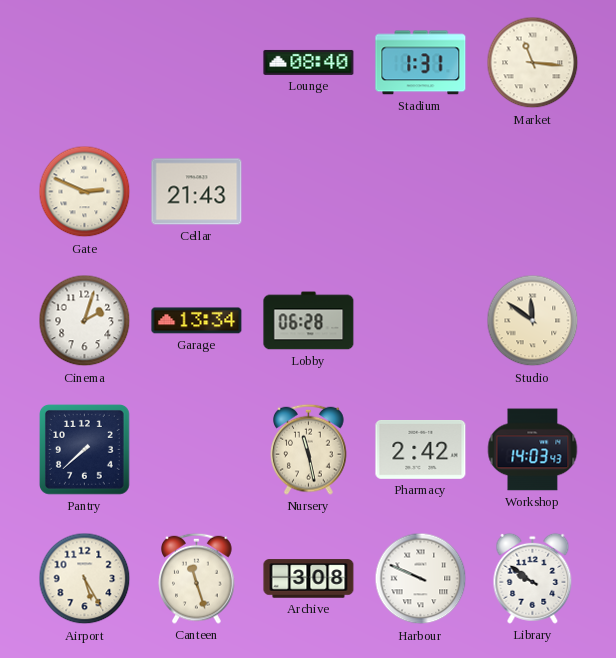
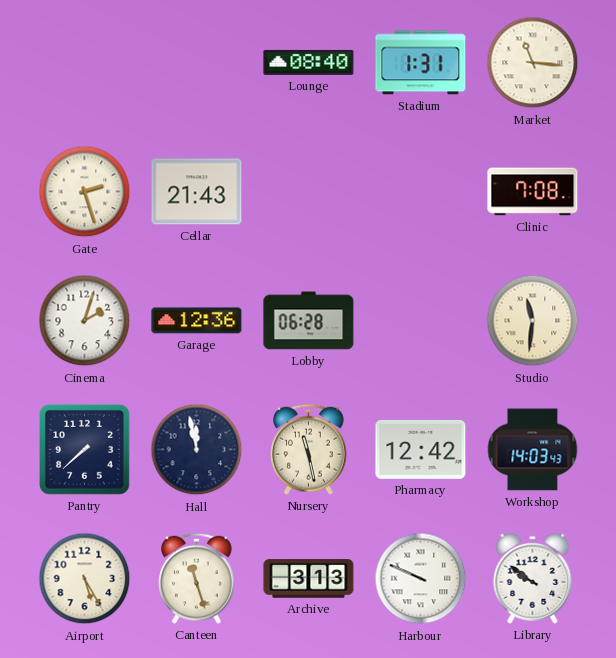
Gate: 2:49 -> 2:27
Clinic: none -> 7:08
Garage: 13:34 -> 12:36
Studio: 11:51 -> 11:31
Hall: none -> 11:58
Pharmacy: 2:42 -> 12:42
Archive: 3:08 -> 3:13
